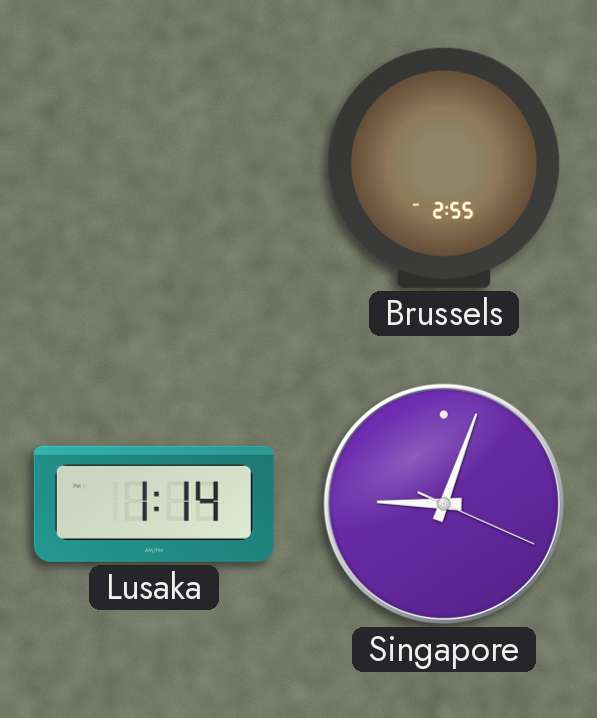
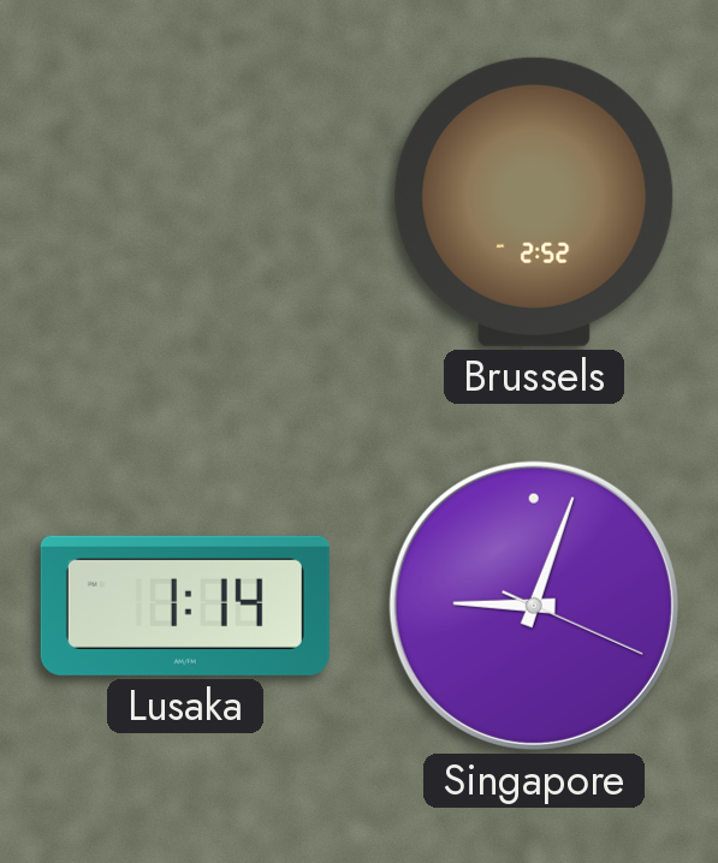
Brussels: 2:55 -> 2:52
